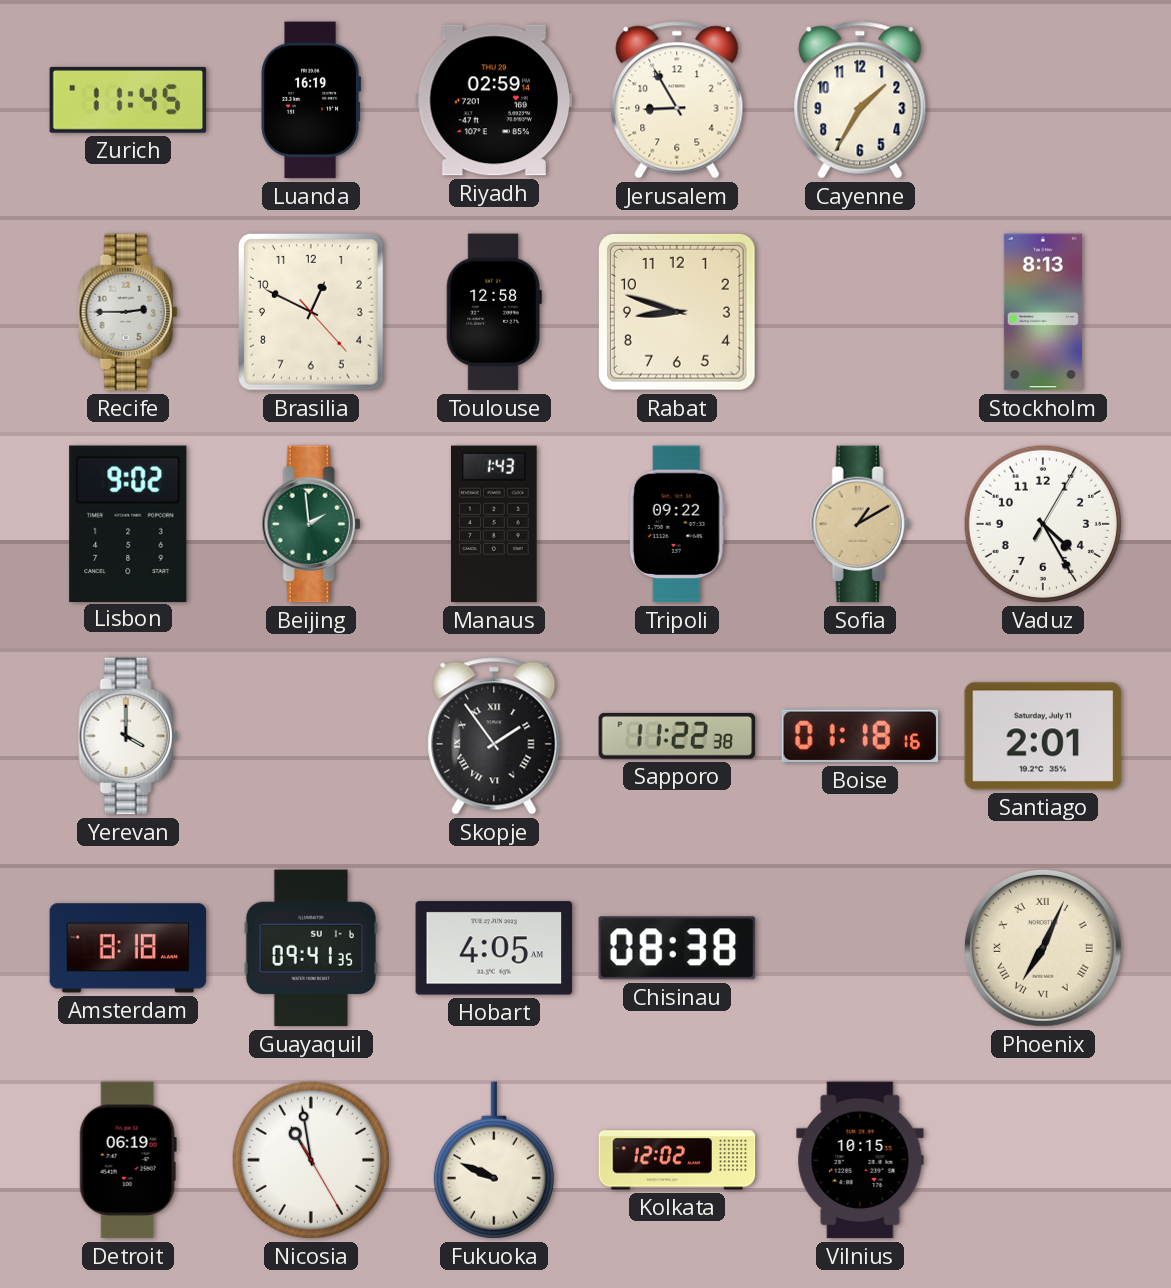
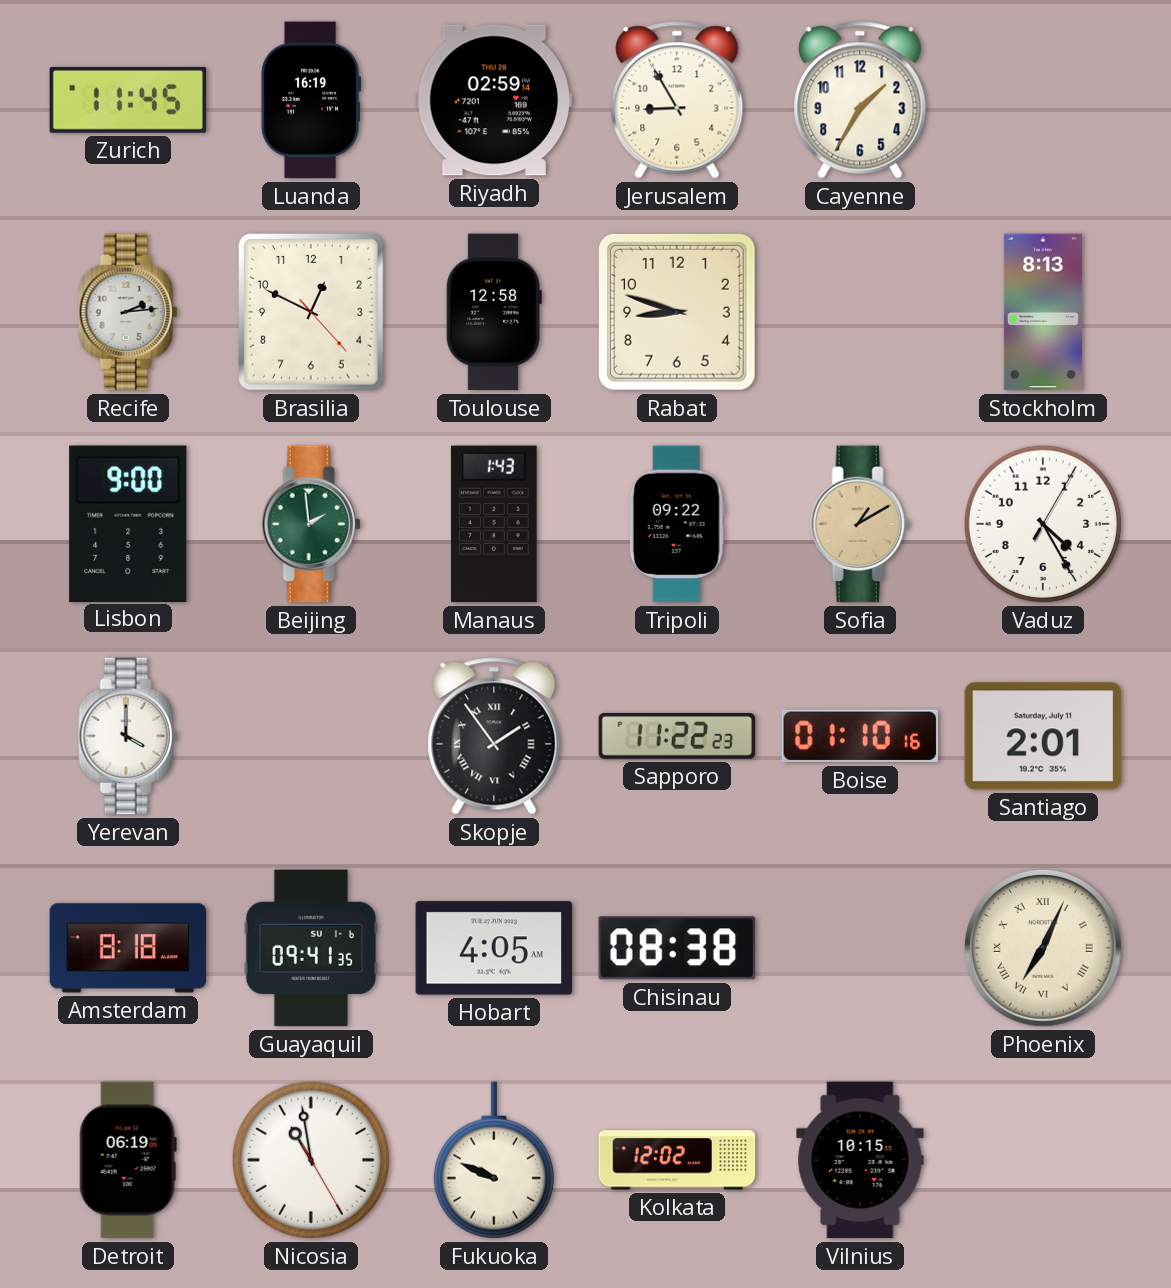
Recife: 2:45 -> 2:14
Lisbon: 9:02 -> 9:00
Sapporo: 11:22:38 -> 11:22:23
Boise: 01:18 -> 01:10
